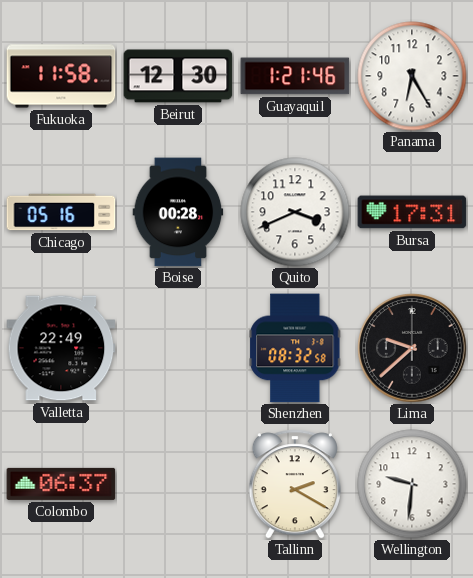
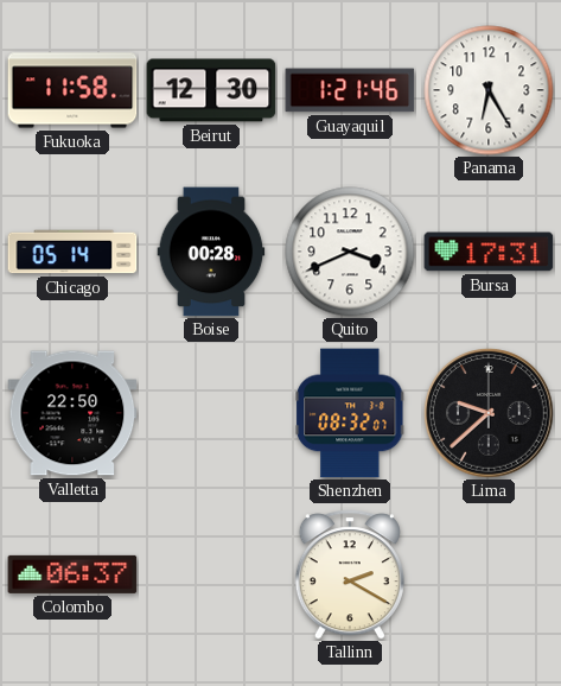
Chicago: 05:16 -> 05:14
Valletta: 22:49 -> 22:50
Shenzhen: 08:32:58 -> 08:32:07
Wellington: 9:31 -> none
